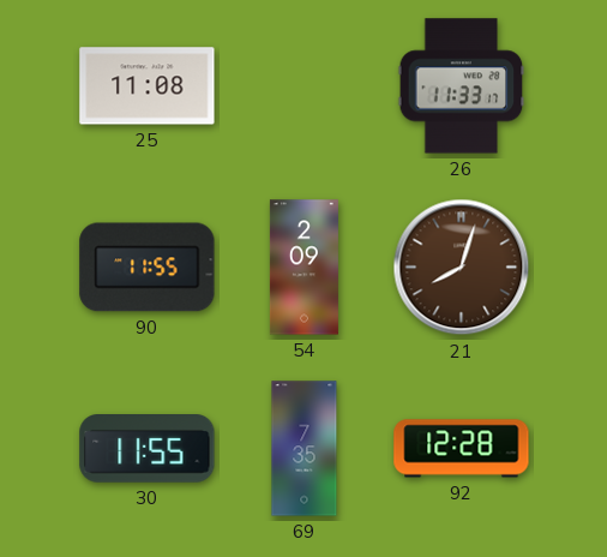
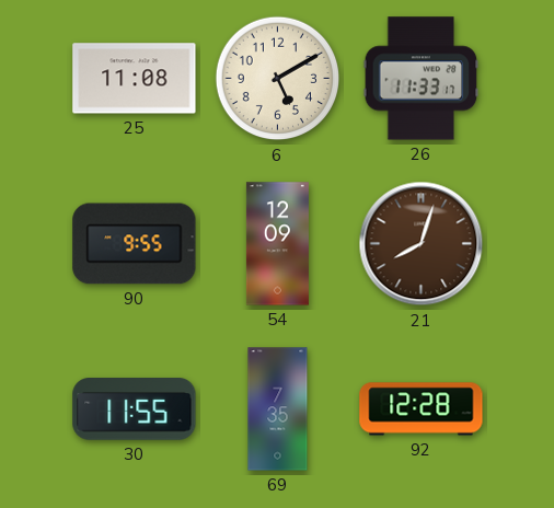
6: none -> 5:10
90: 11:55 -> 9:55
54: 2:09 -> 12:09
